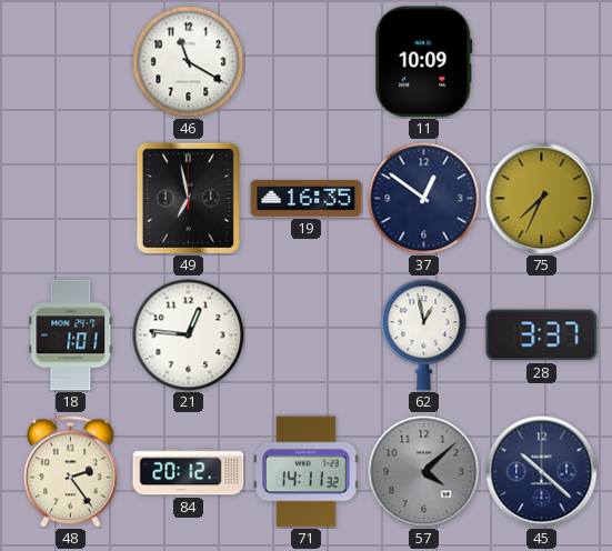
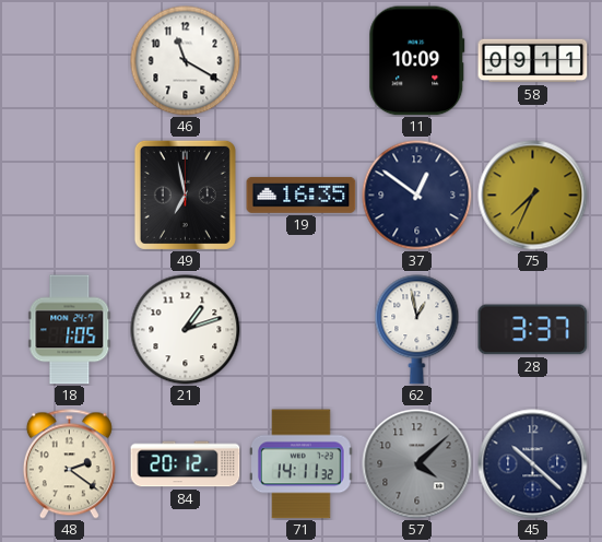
58: none -> 09:11
18: 1:01 -> 1:05
21: 12:46 -> 1:12
48: 2:24 -> 2:21
